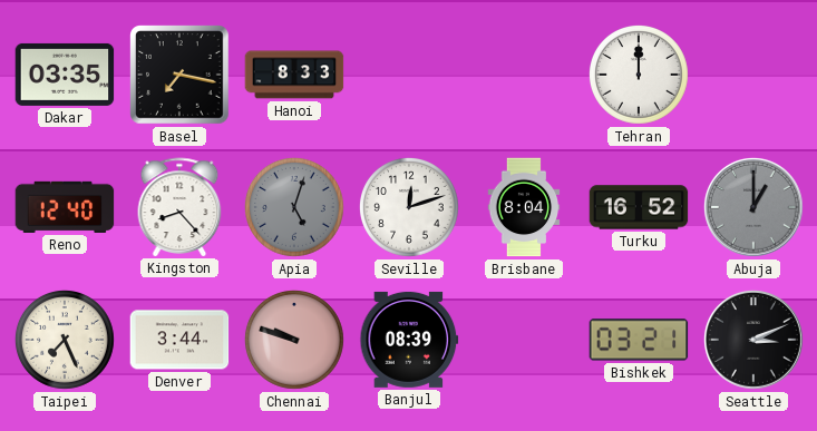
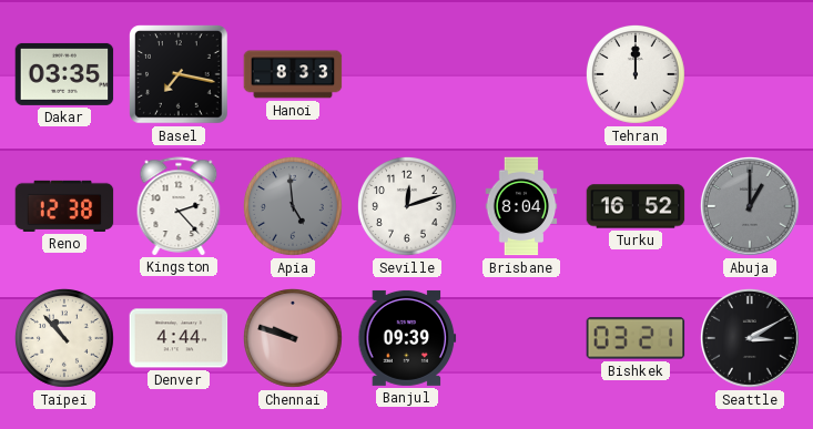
Reno: 12:40 -> 12:38
Kingston: 8:23 -> 2:23
Apia: 5:03 -> 4:59
Taipei: 7:26 -> 10:53
Denver: 3:44 -> 4:44
Banjul: 08:39 -> 09:39
Seattle: 3:11 -> 3:10
